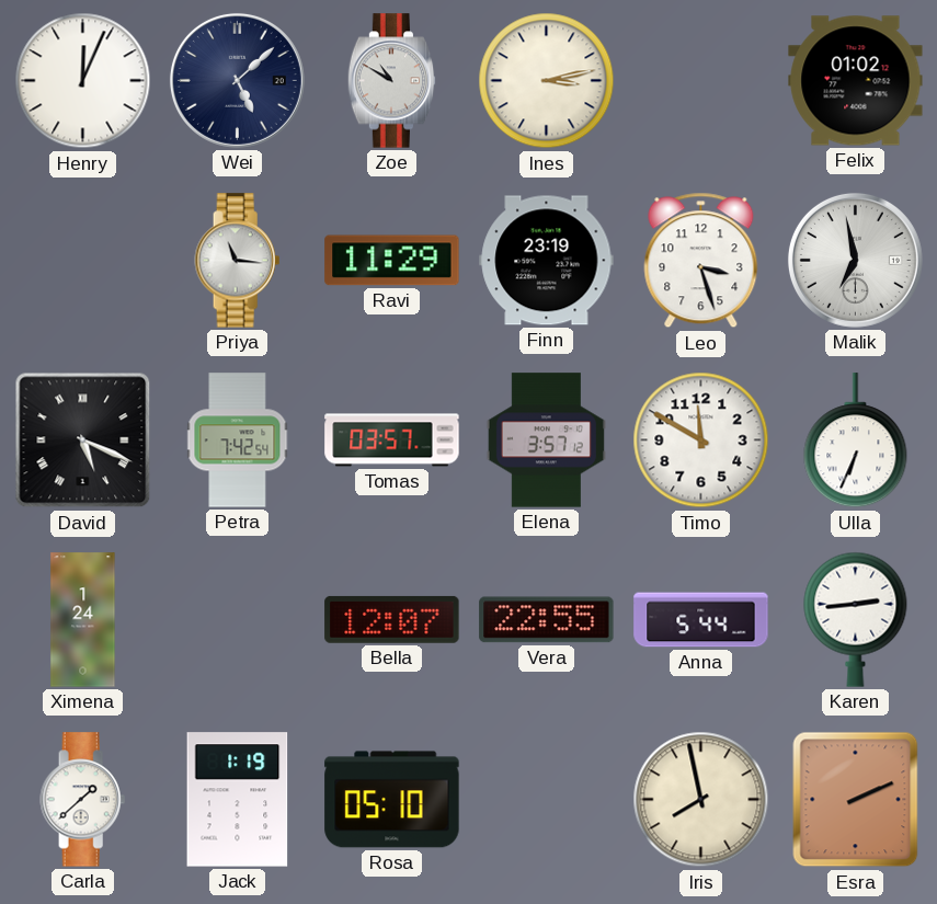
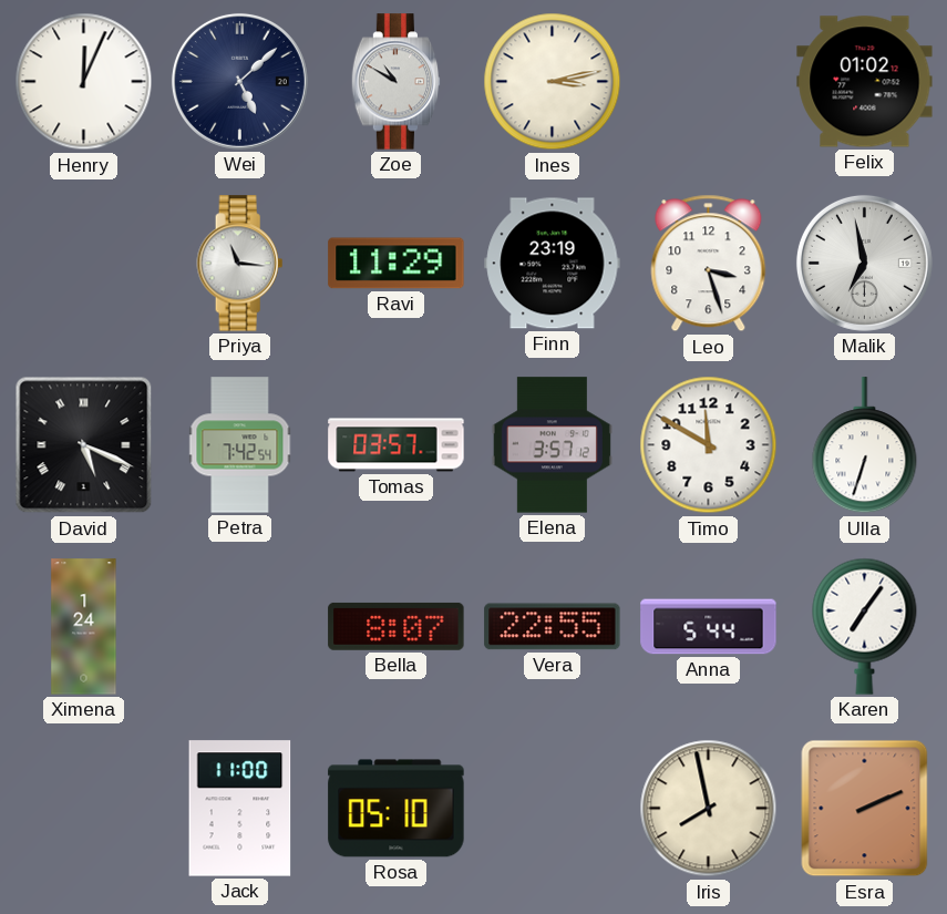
Ulla: 6:34 -> 6:33
Bella: 12:07 -> 8:07
Karen: 2:44 -> 7:06
Carla: 1:38 -> none
Jack: 1:19 -> 11:00
